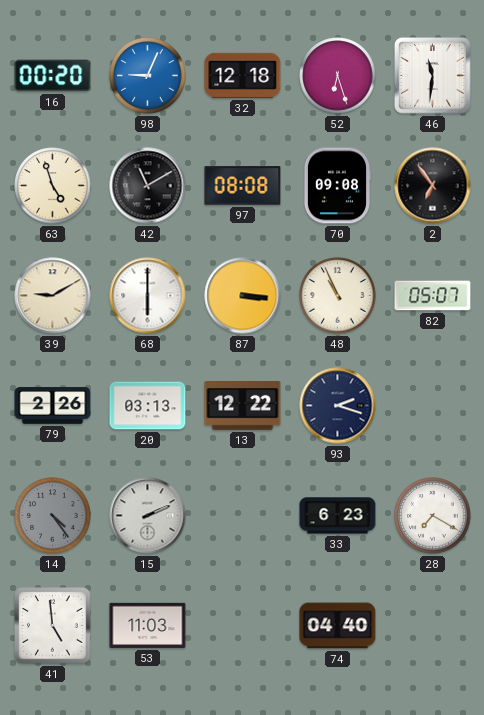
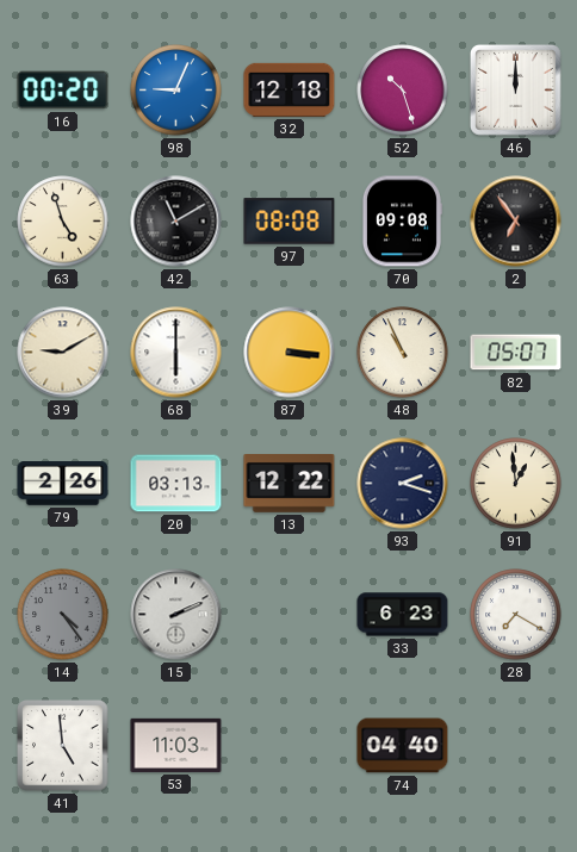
52: 6:27 -> 10:27
46: 11:31 -> 12:00
91: none -> 12:59
